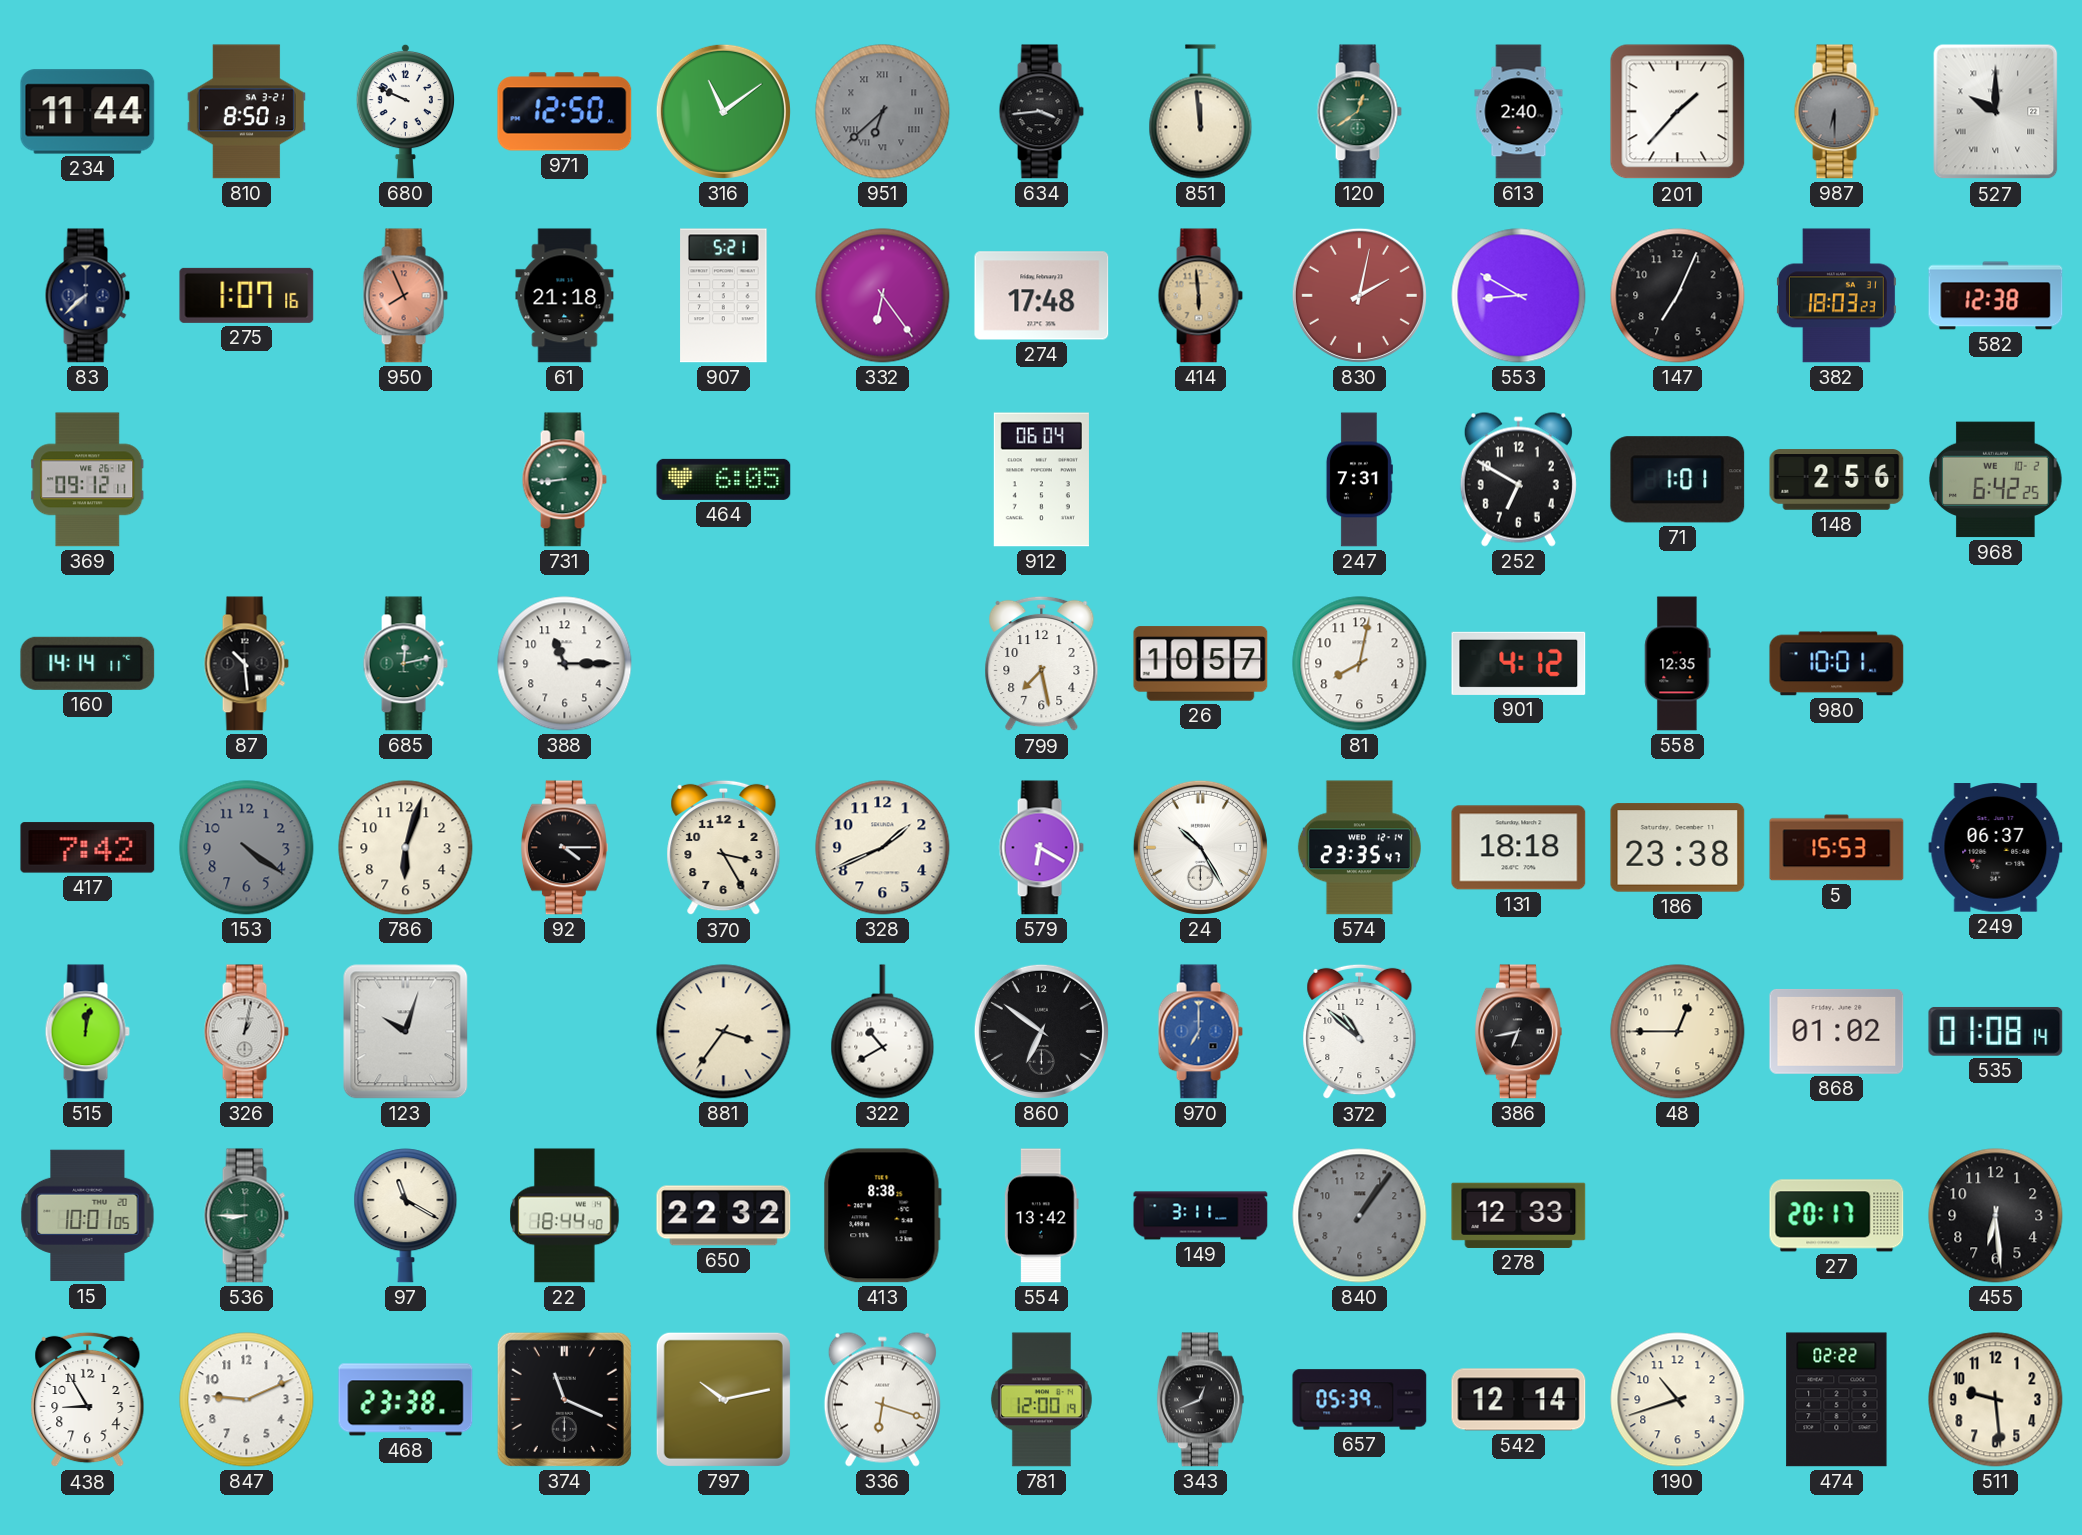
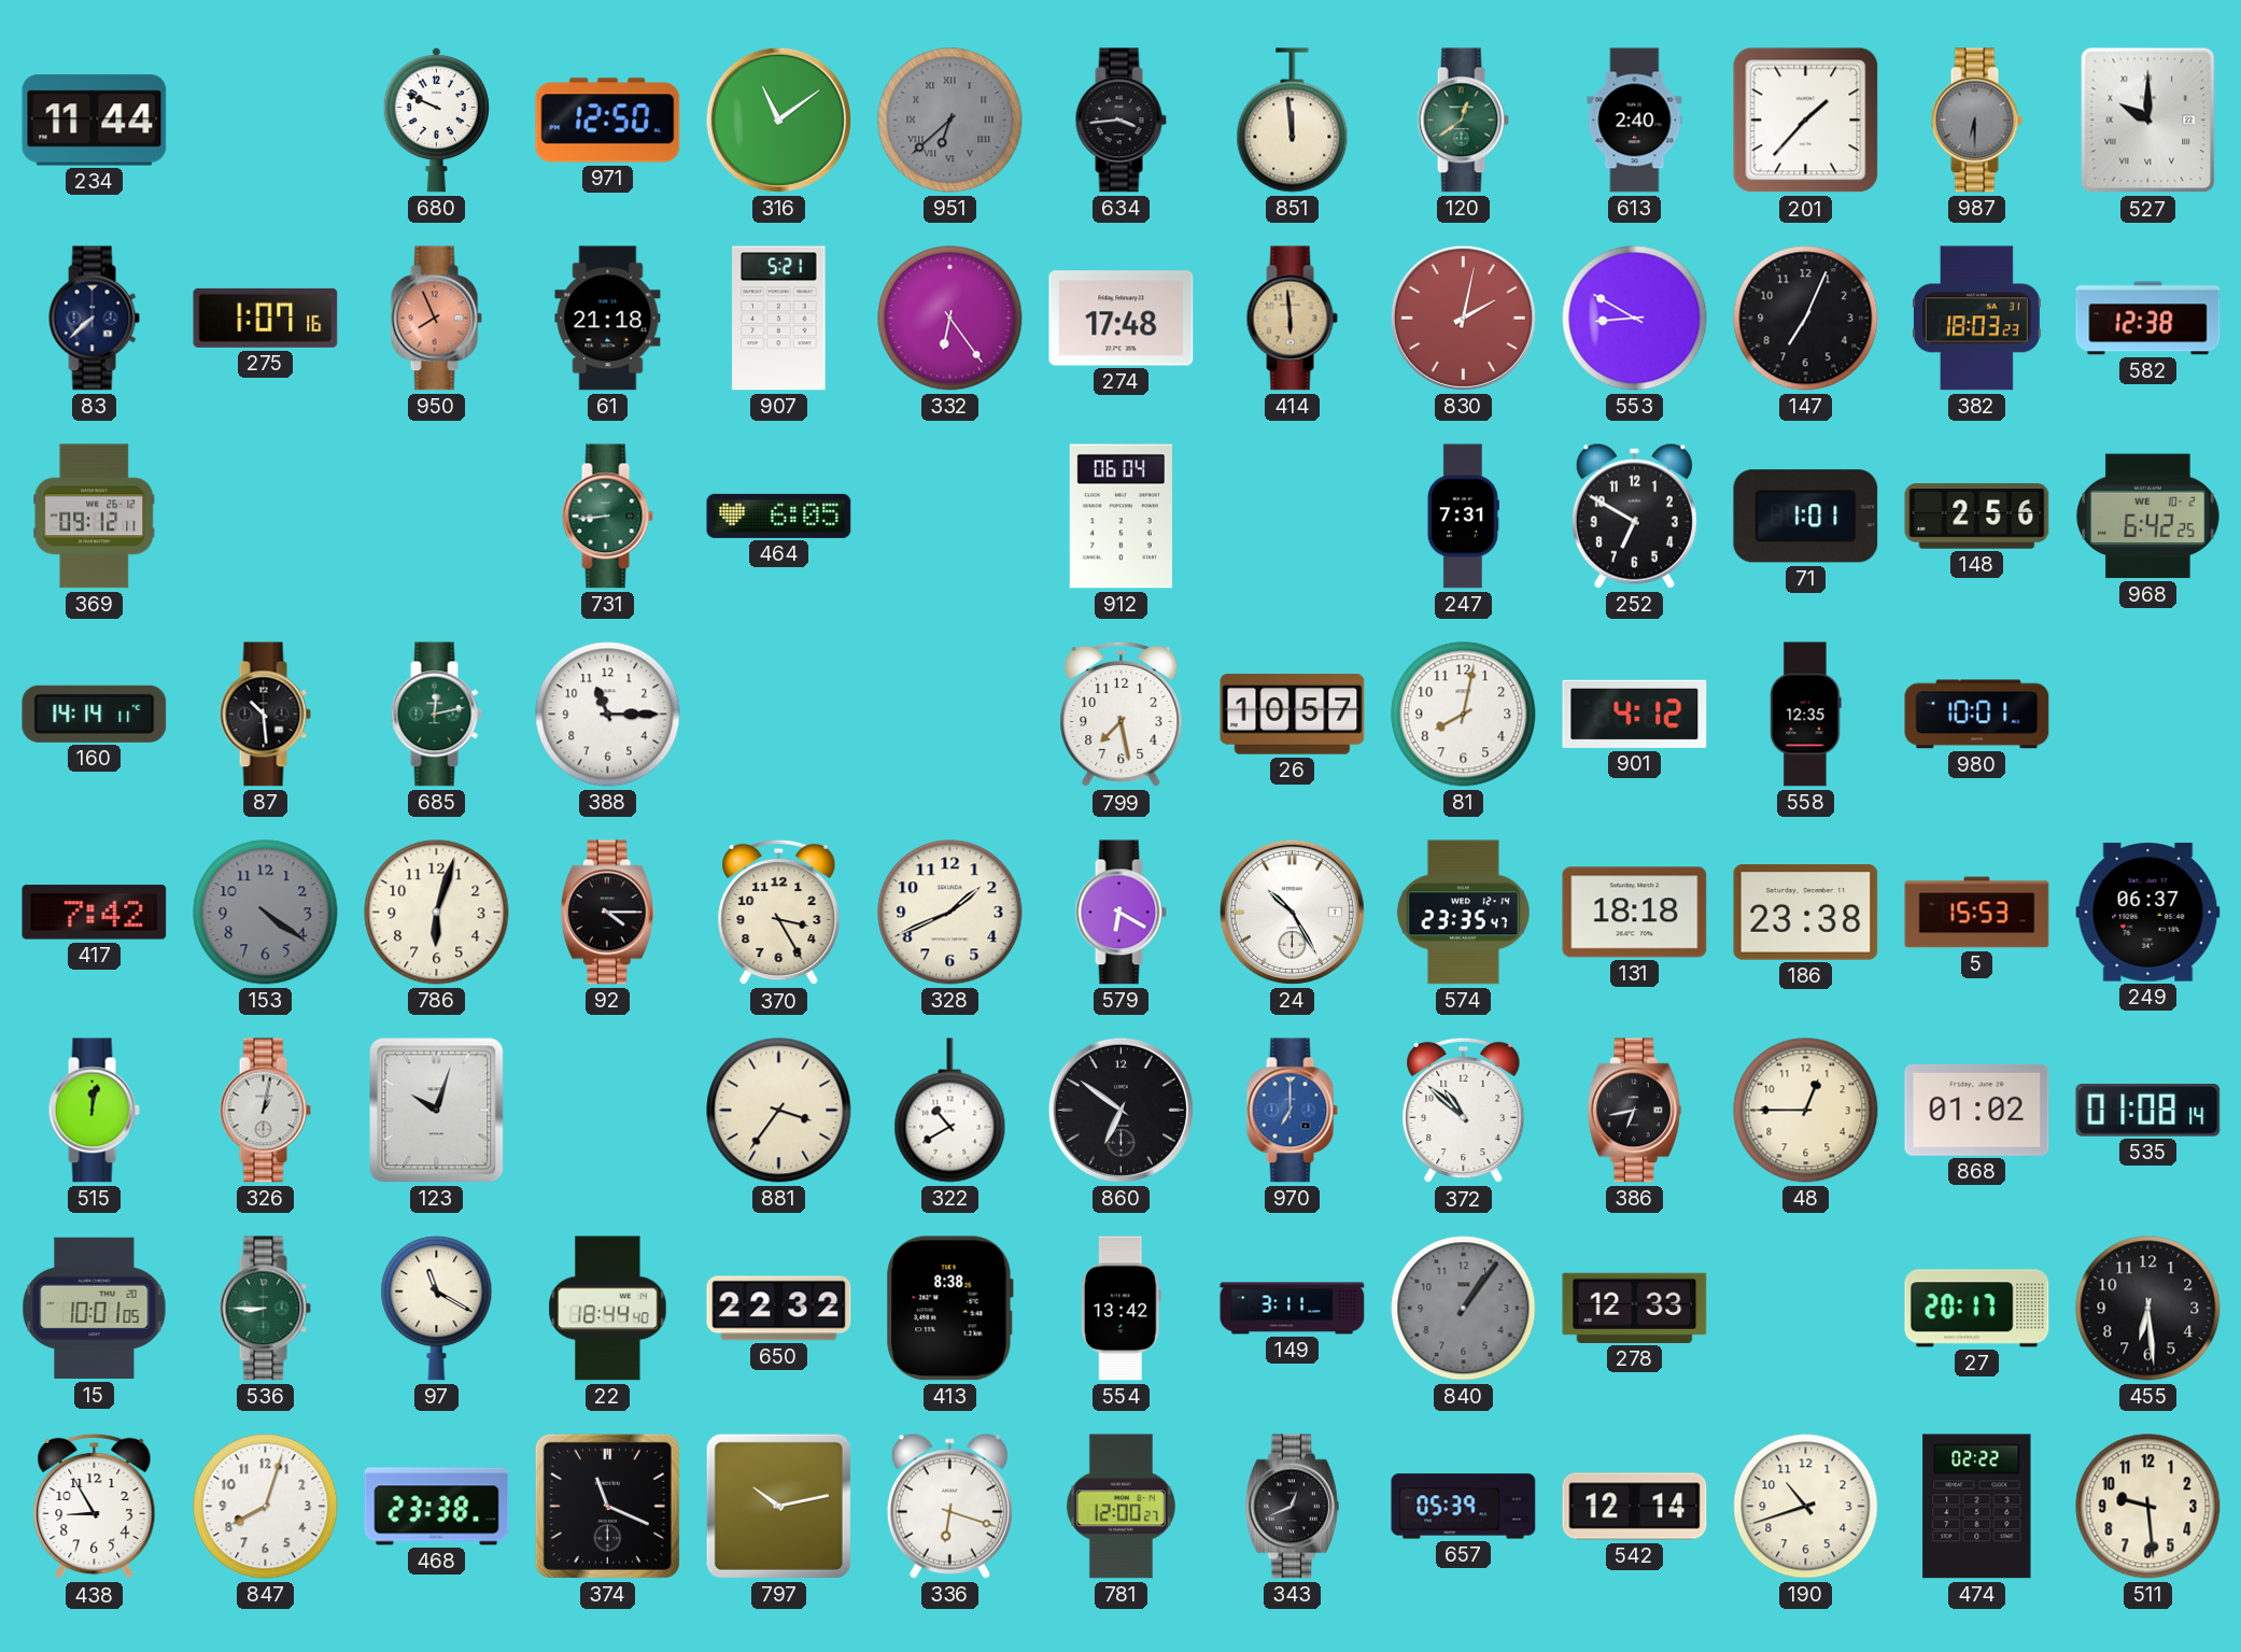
810: 8:50 -> none
847: 9:11 -> 8:03
781: 12:00:19 -> 12:00:27
